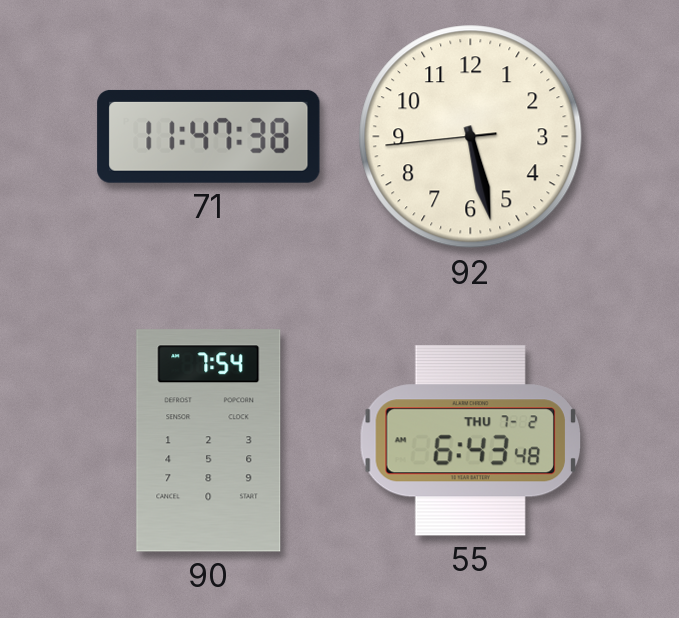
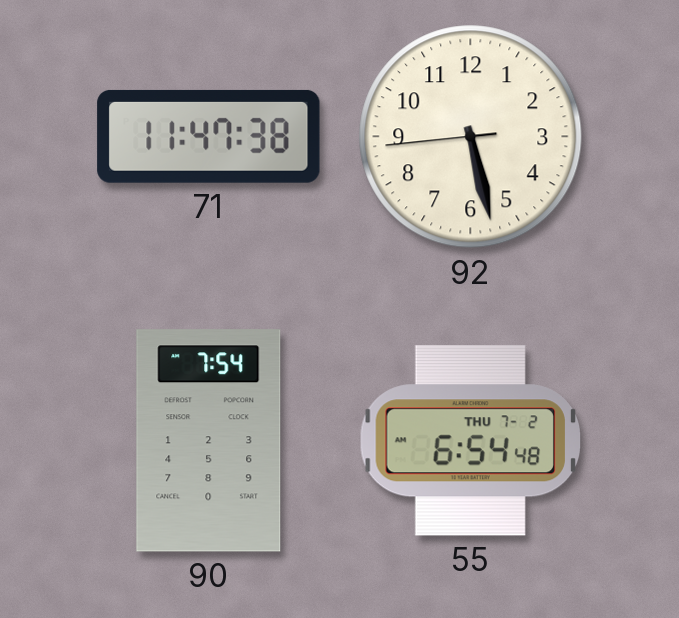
55: 6:43 -> 6:54
